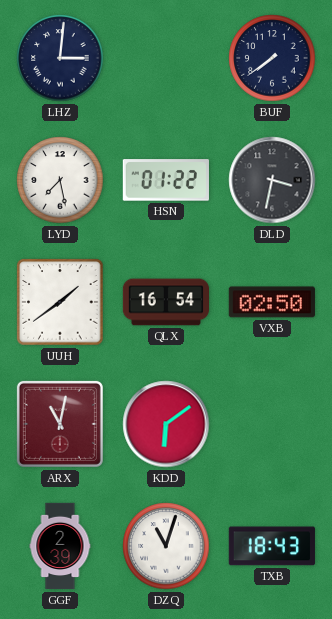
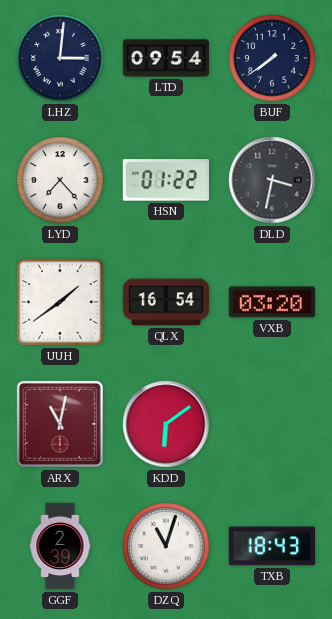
LTD: none -> 09:54
LYD: 7:28 -> 7:23
VXB: 02:50 -> 03:20
